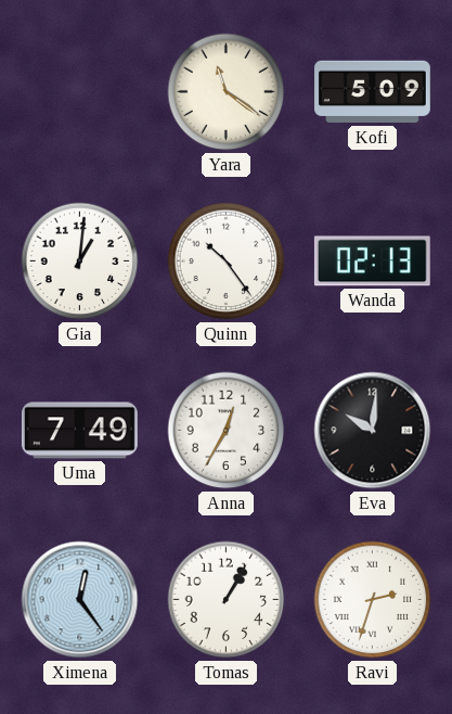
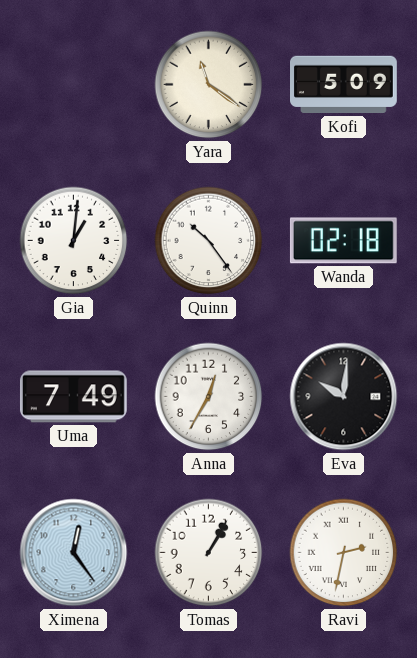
Wanda: 02:13 -> 02:18
Ravi: 2:33 -> 2:32
